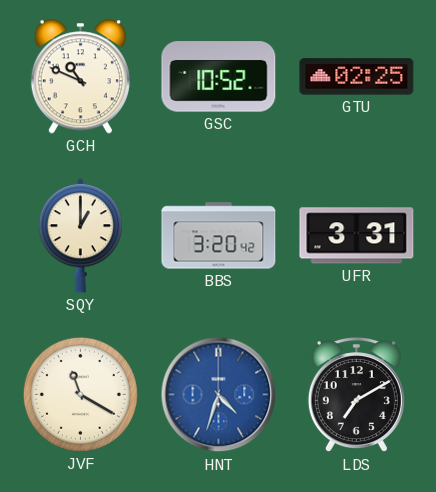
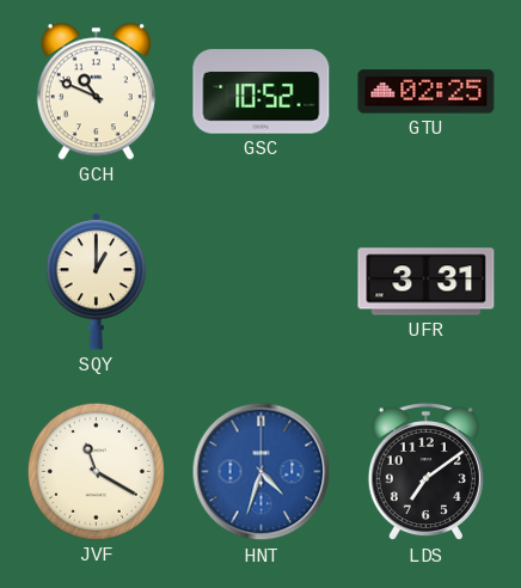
BBS: 3:20 -> none
LDS: 7:10 -> 7:09
